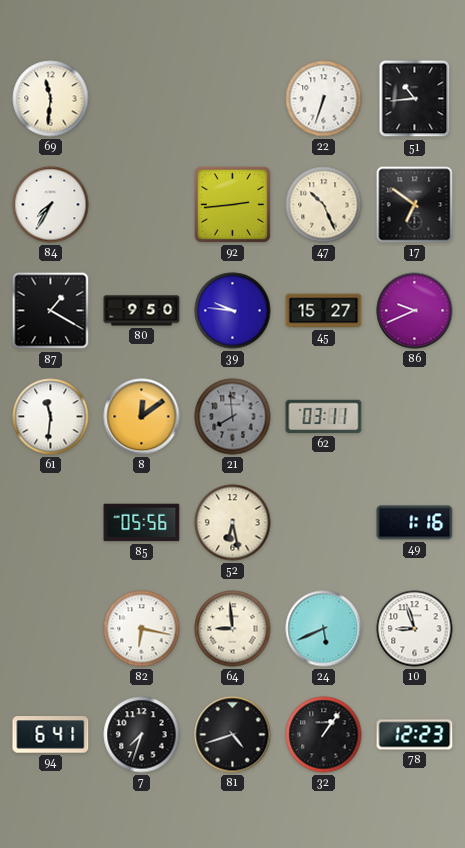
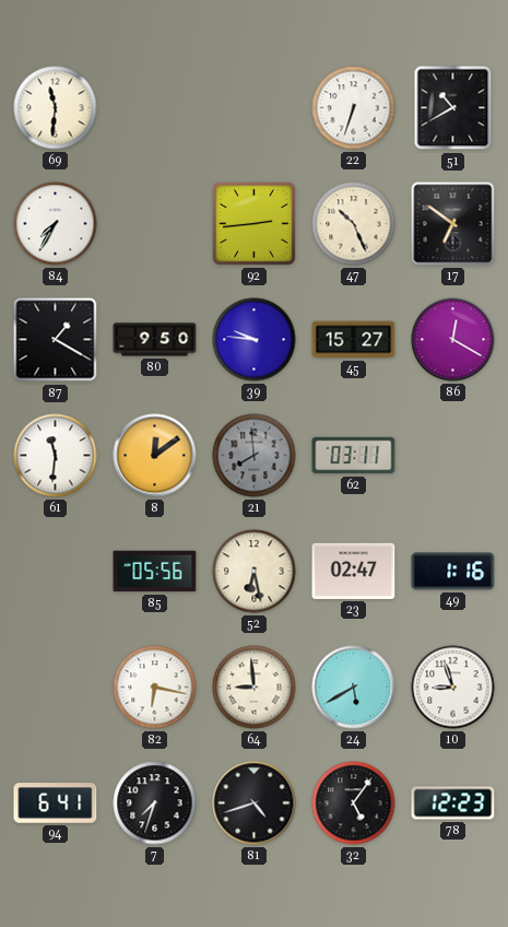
51: 10:44 -> 10:40
86: 9:41 -> 12:20
23: none -> 02:47
24: 5:41 -> 5:40
32: 1:06 -> 5:06
